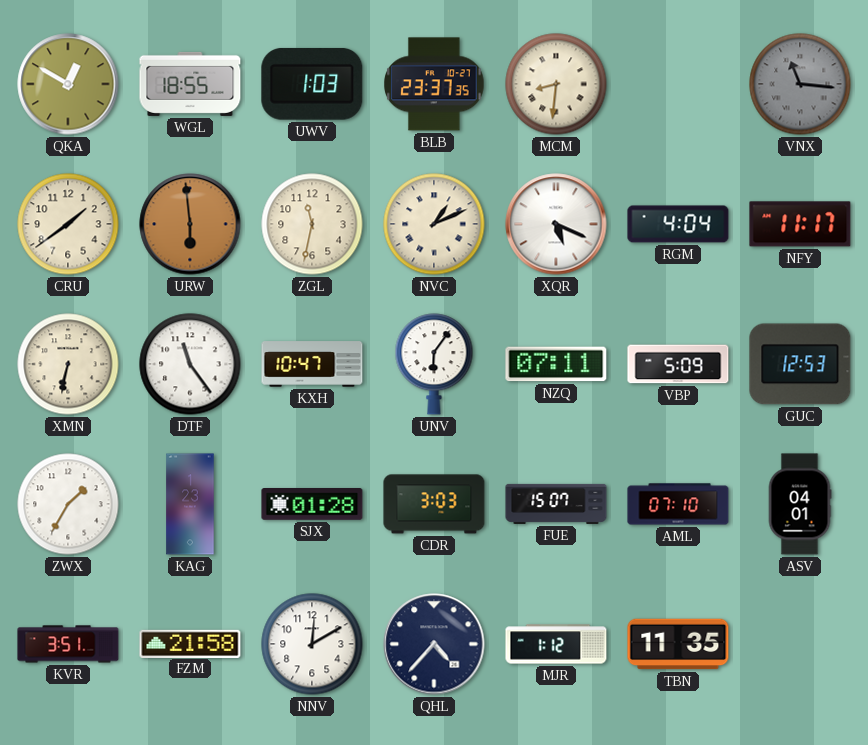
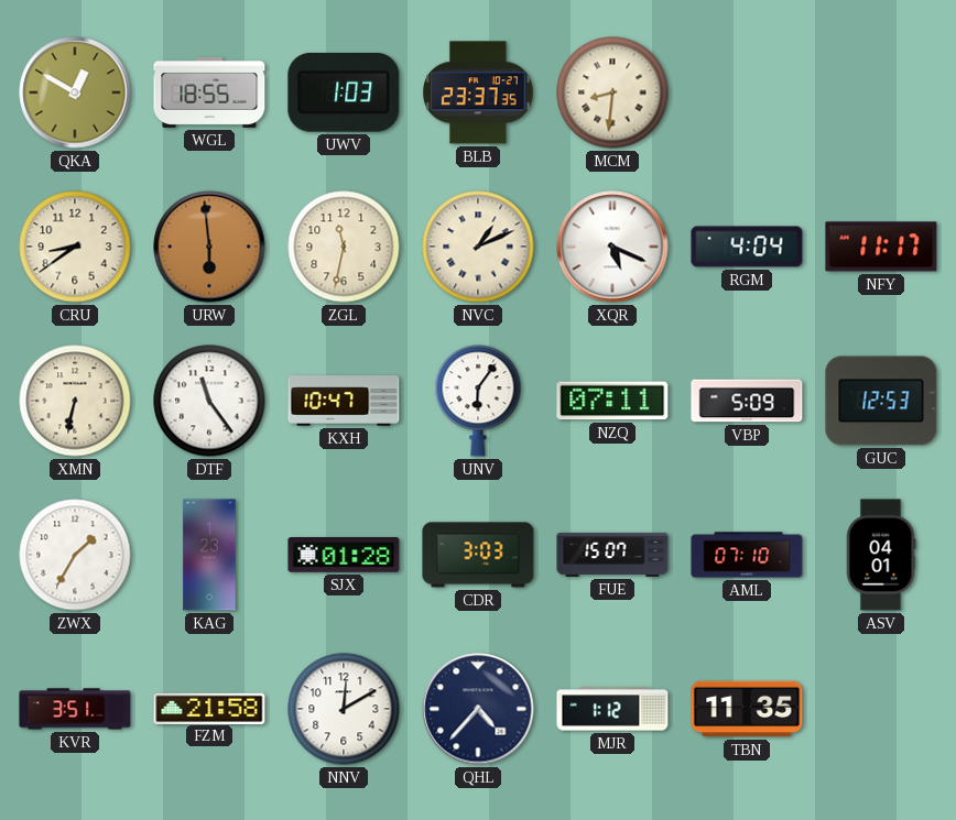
VNX: 11:16 -> none
CRU: 1:39 -> 8:39
